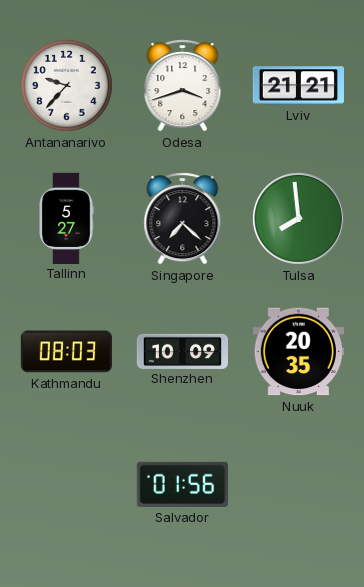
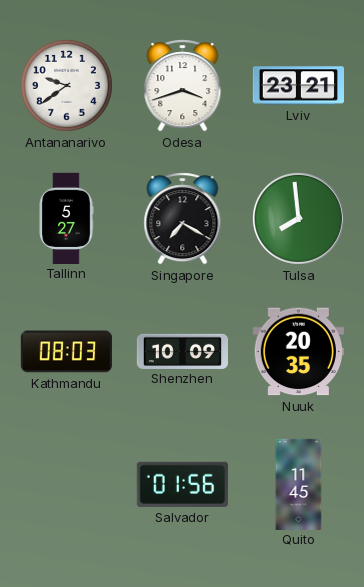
Antananarivo: 9:37 -> 9:39
Lviv: 21:21 -> 23:21
Singapore: 7:22 -> 7:20
Quito: none -> 11:45
